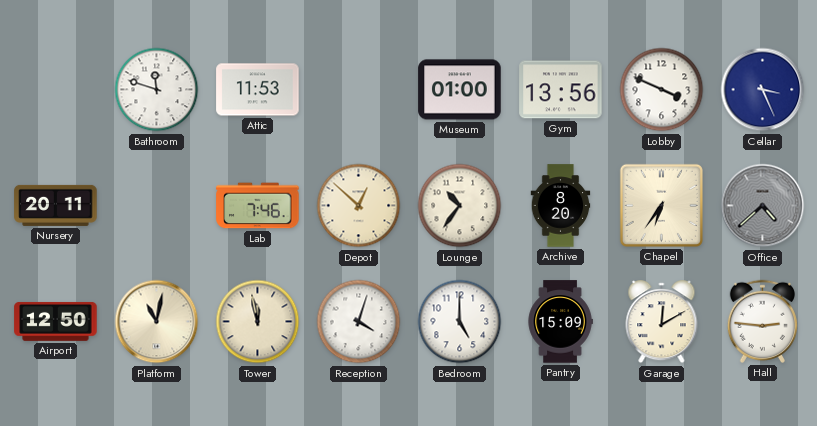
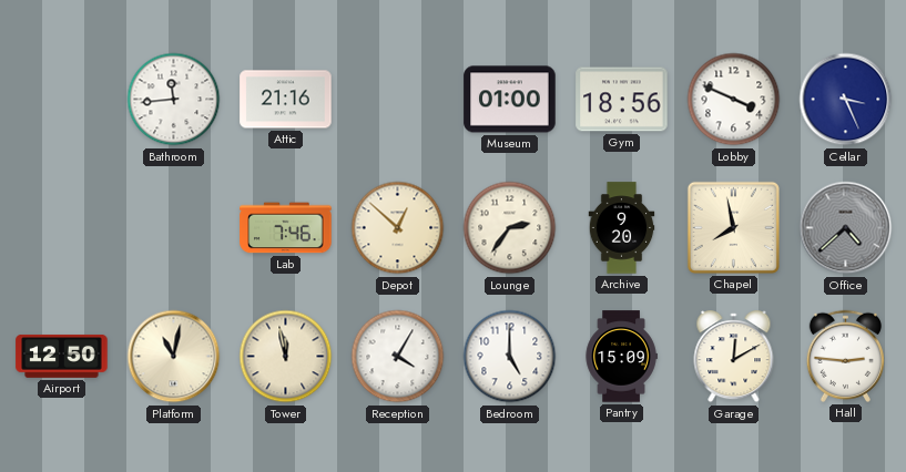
Bathroom: 11:48 -> 11:44
Attic: 11:53 -> 21:16
Gym: 13:56 -> 18:56
Nursery: 20:11 -> none
Lounge: 10:36 -> 2:36
Archive: 8:20 -> 9:20
Chapel: 6:36 -> 7:58
Reception: 4:03 -> 4:05
